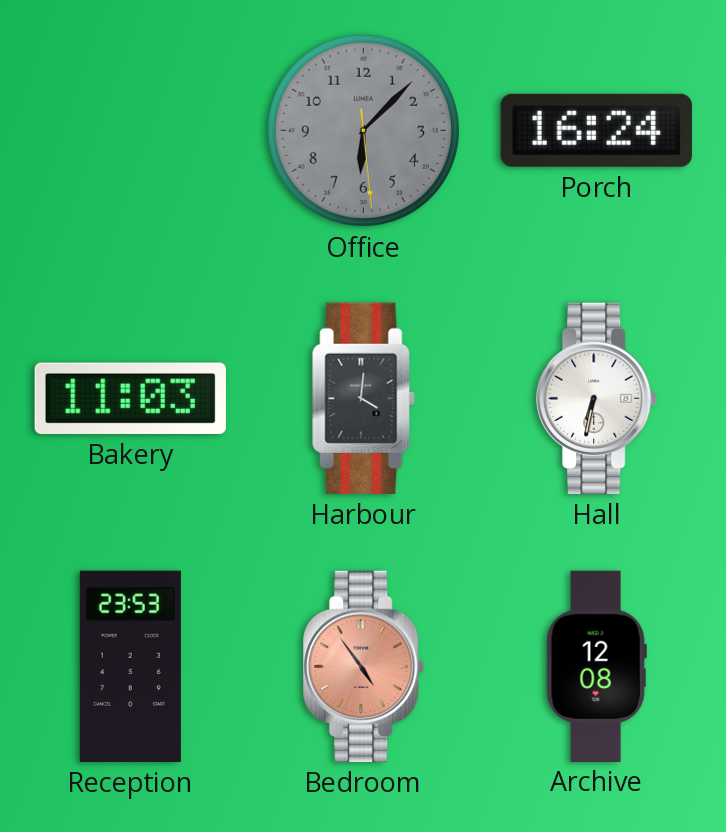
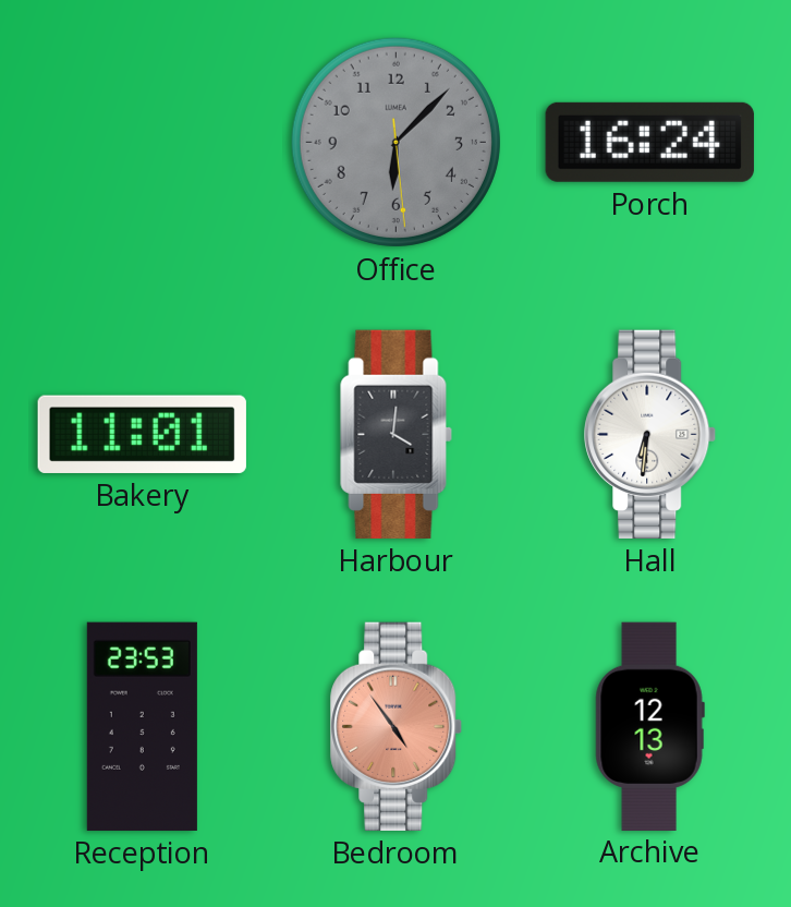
Bakery: 11:03 -> 11:01
Hall: 6:32 -> 6:31
Archive: 12:08 -> 12:13
